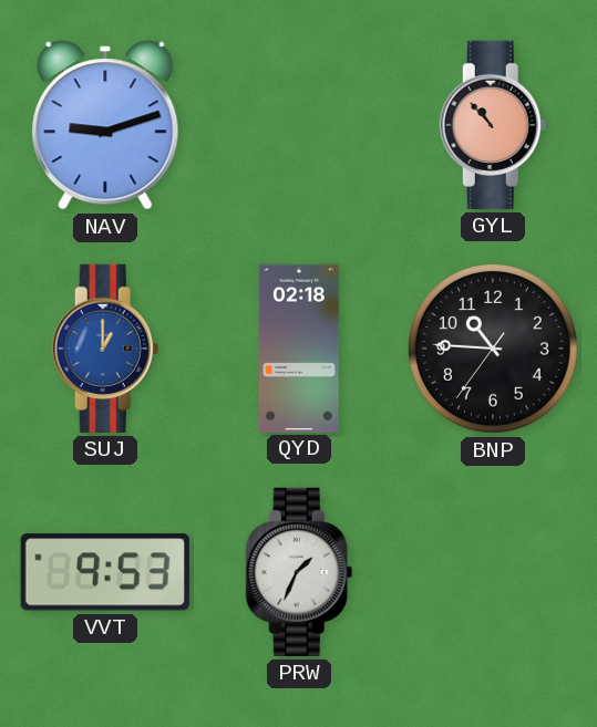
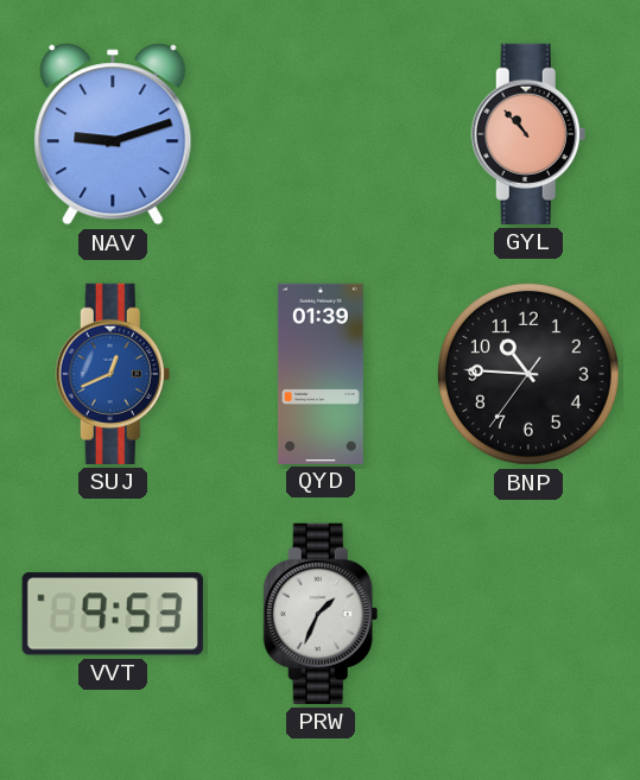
SUJ: 1:00 -> 12:41
QYD: 02:18 -> 01:39
